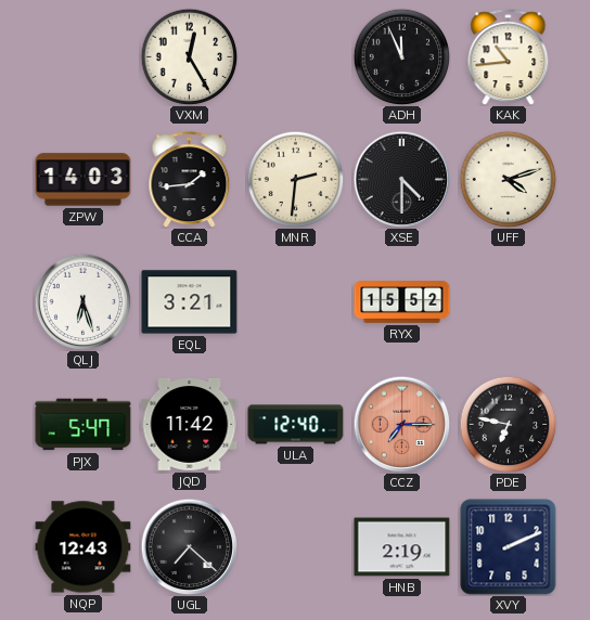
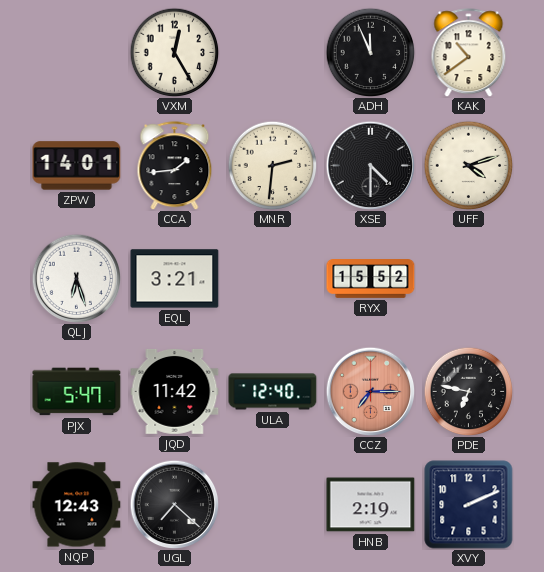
KAK: 10:44 -> 10:39
ZPW: 14:03 -> 14:01
